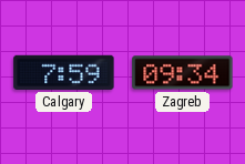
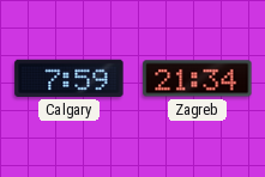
Zagreb: 09:34 -> 21:34
